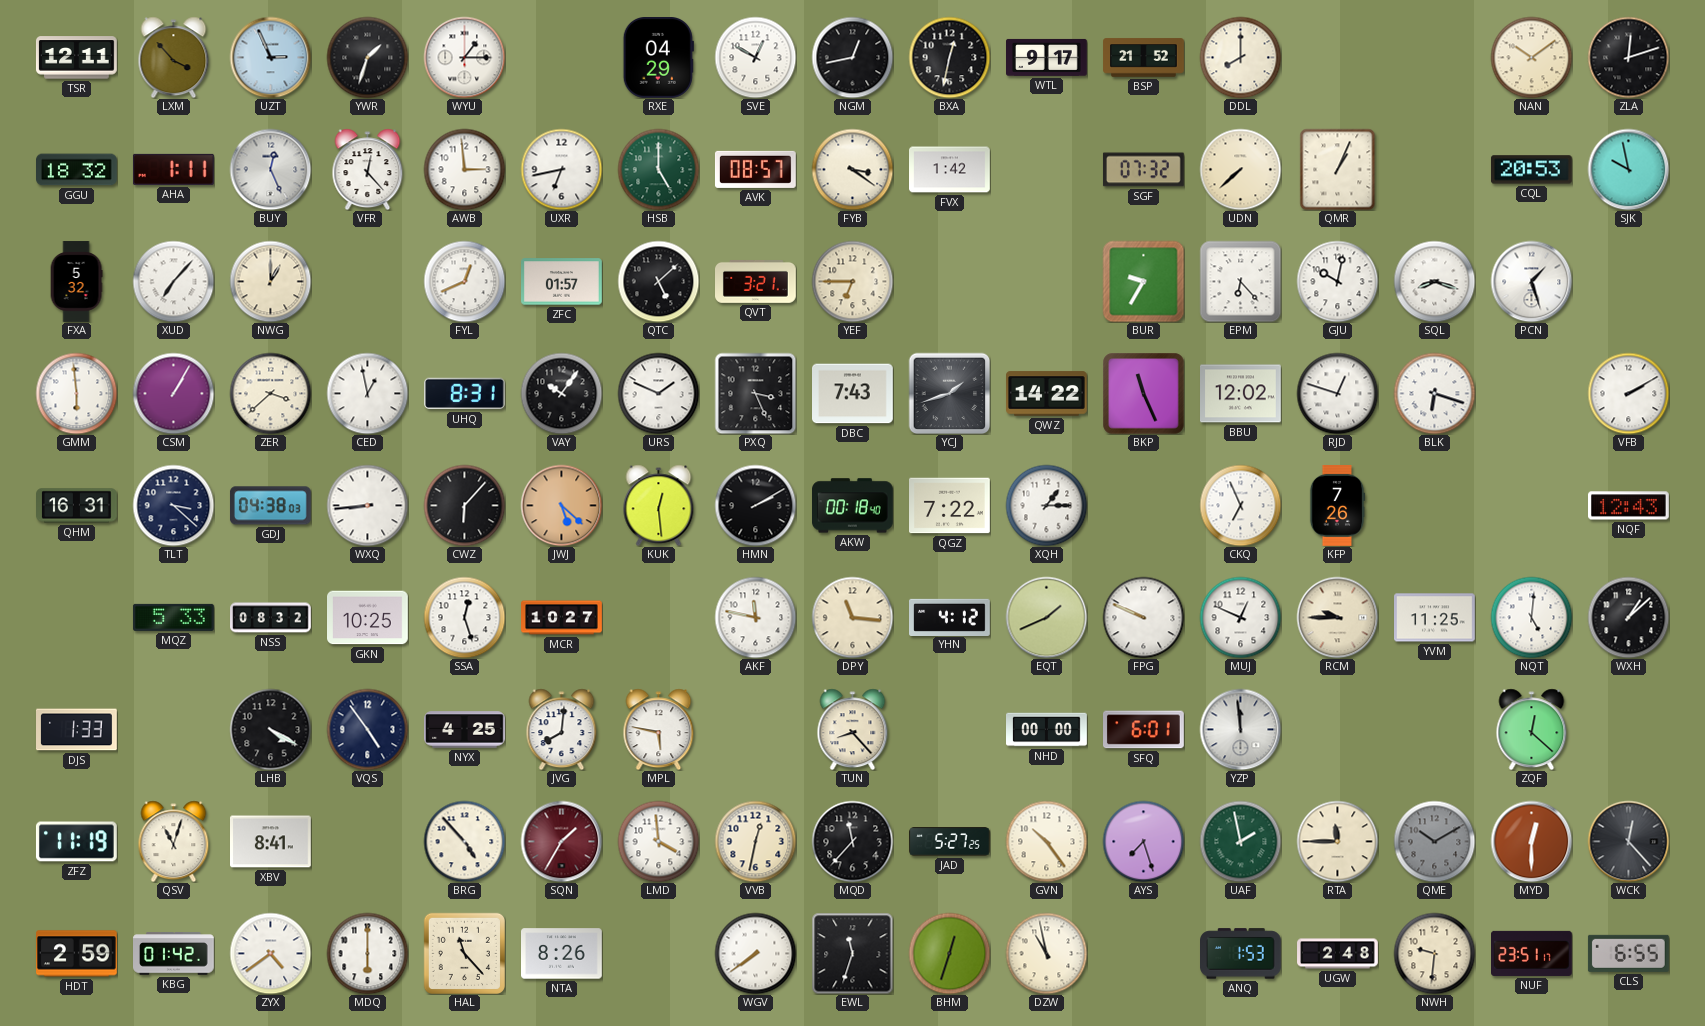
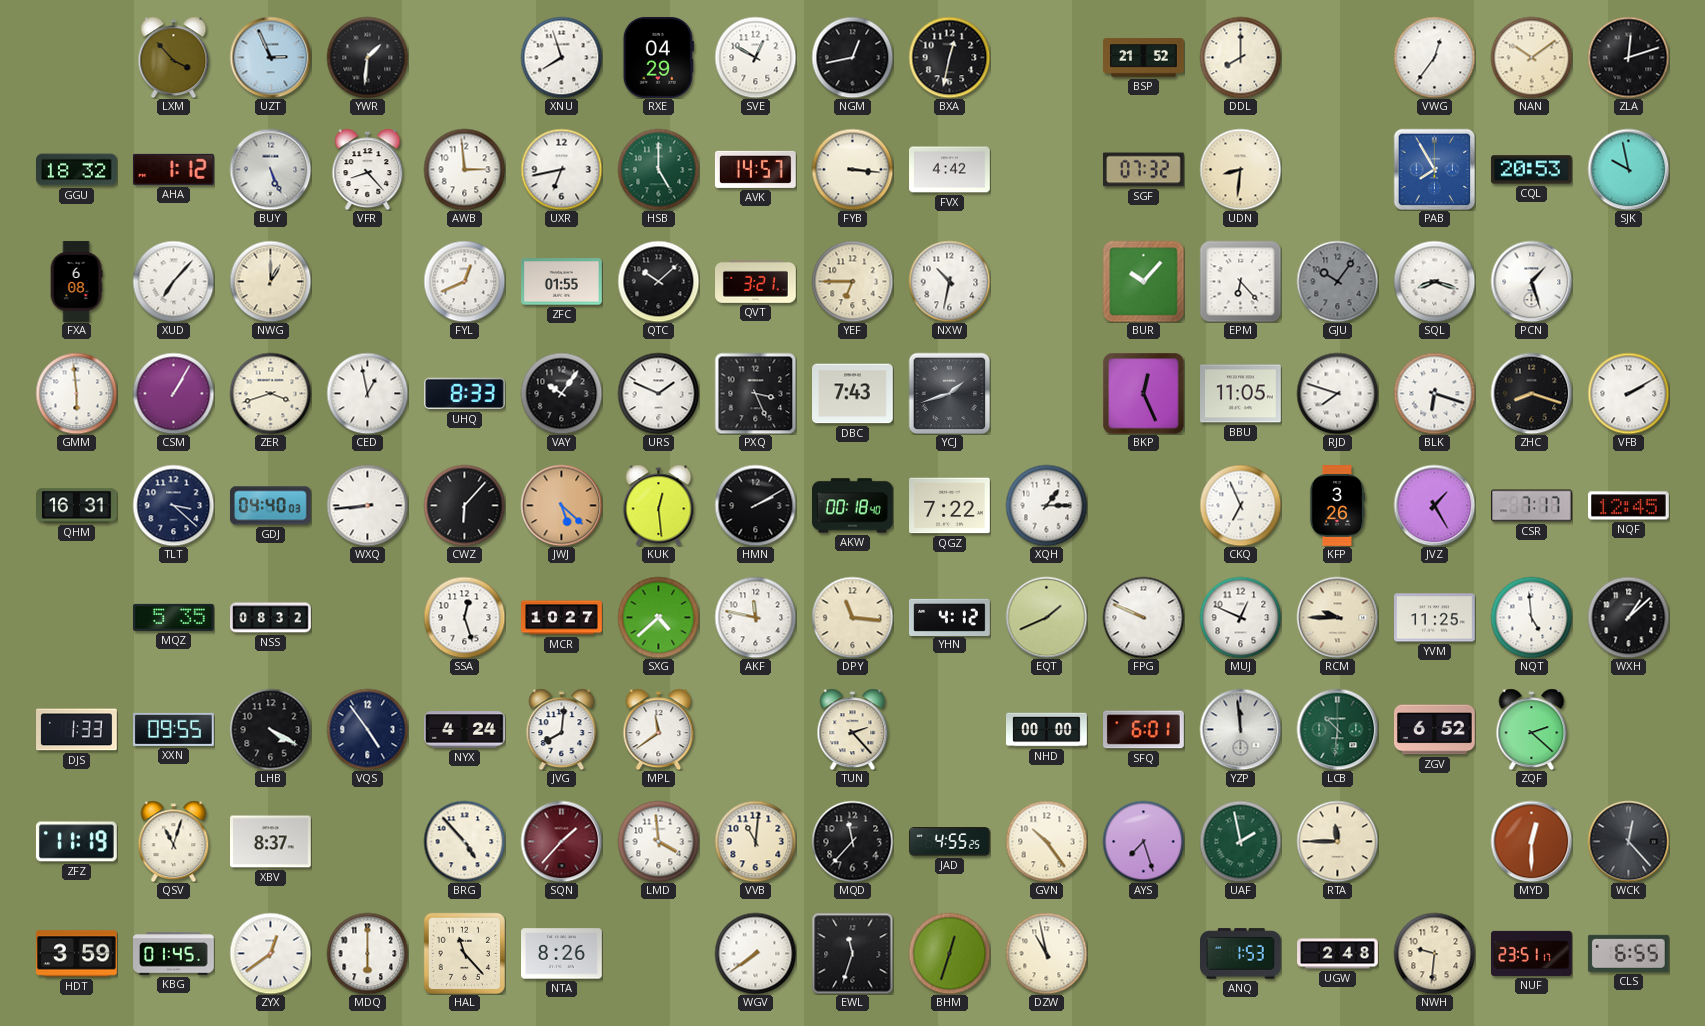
TSR: 12:11 -> none
YWR: 1:33 -> 1:31
WYU: 1:15 -> none
XNU: none -> 7:57
WTL: 9:17 -> none
VWG: none -> 12:36
AHA: 1:11 -> 1:12
BUY: 12:26 -> 5:26
VFR: 12:23 -> 8:23
AVK: 08:57 -> 14:57
FYB: 3:21 -> 3:16
FVX: 1:42 -> 4:42
UDN: 7:38 -> 8:31
QMR: 1:04 -> none
PAB: none -> 7:55
FXA: 5:32 -> 6:08
ZFC: 01:57 -> 01:55
QTC: 5:08 -> 10:08
NXW: none -> 10:32
BUR: 9:35 -> 10:07
GJU: 10:02 -> 10:06
GJU dial: white -> grey
ZER: 3:38 -> 3:42
UHQ: 8:31 -> 8:33
QWZ: 14:22 -> none
BKP: 11:26 -> 12:26
BBU: 12:02 -> 11:05
RJD: 12:48 -> 7:48
ZHC: none -> 8:18
GDJ: 04:38 -> 04:40
KFP: 7:26 -> 3:26
JVZ: none -> 1:25
CSR: none -> 7:17
NQF: 12:43 -> 12:45
MQZ: 5:33 -> 5:35
GKN: 10:25 -> none
SXG: none -> 4:38
NQT: 5:01 -> 4:59
XXN: none -> 09:55
NYX: 4:25 -> 4:24
MPL: 5:47 -> 11:39
TUN: 8:23 -> 2:23
LCB: none -> 10:31
ZGV: none -> 6:52
ZQF: 12:22 -> 2:22
XBV: 8:41 -> 8:37
SQN: 1:35 -> 1:37
VVB: 12:32 -> 11:01
JAD: 5:27 -> 4:55
QME: 10:10 -> none
HDT: 2:59 -> 3:59
KBG: 01:42 -> 01:45
ZYX: 4:39 -> 12:39
